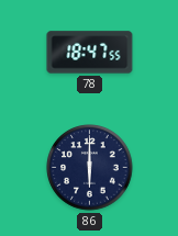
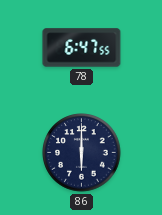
78: 18:47 -> 6:47
